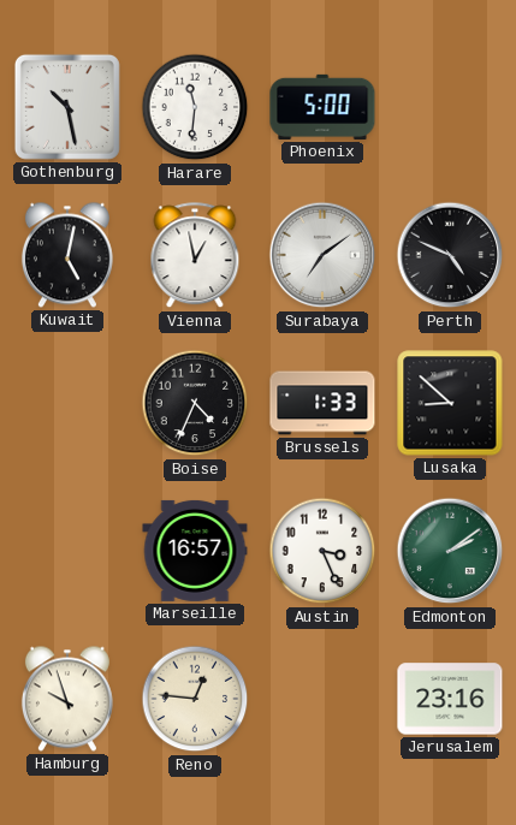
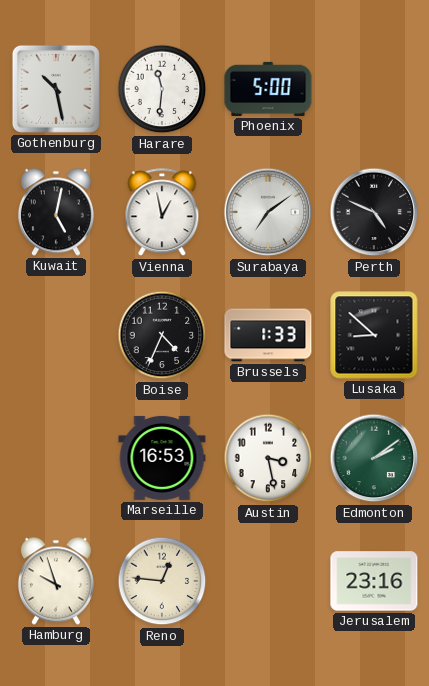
Marseille: 16:57 -> 16:53
Austin: 3:26 -> 3:28
